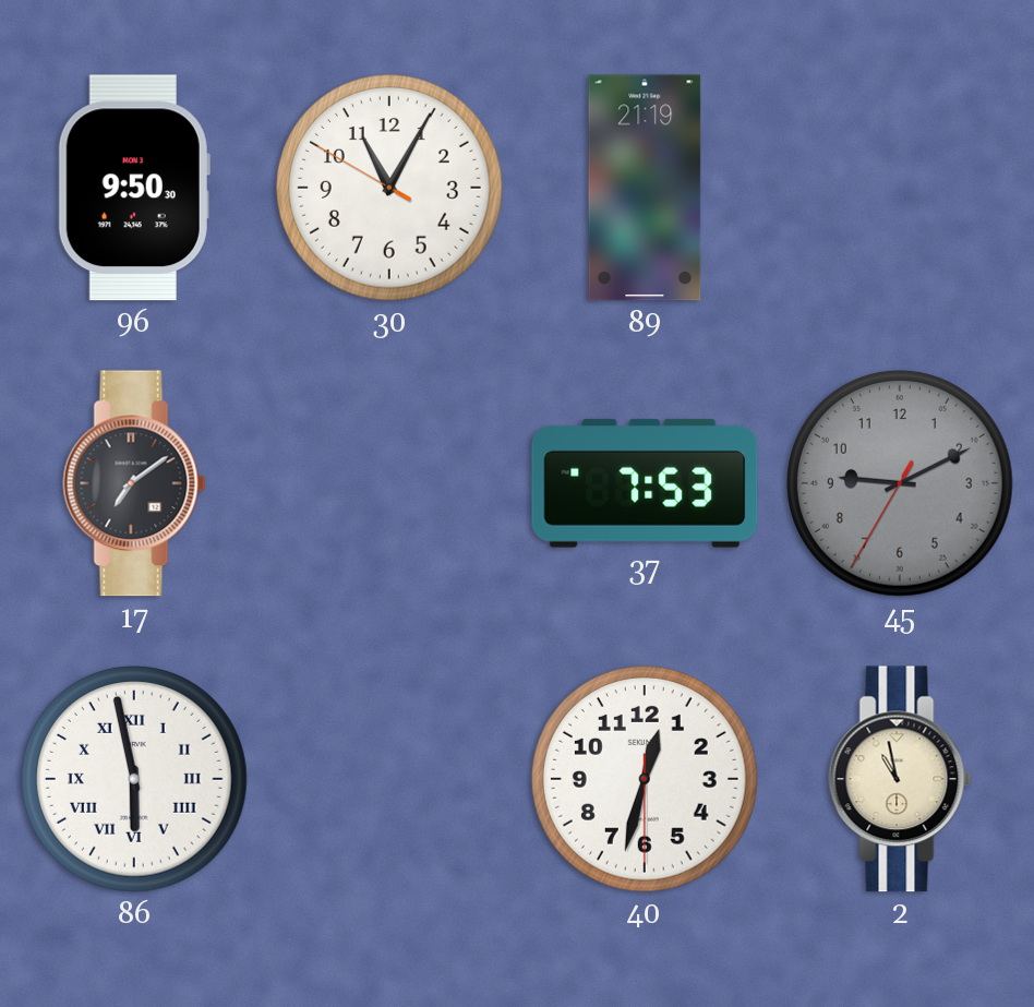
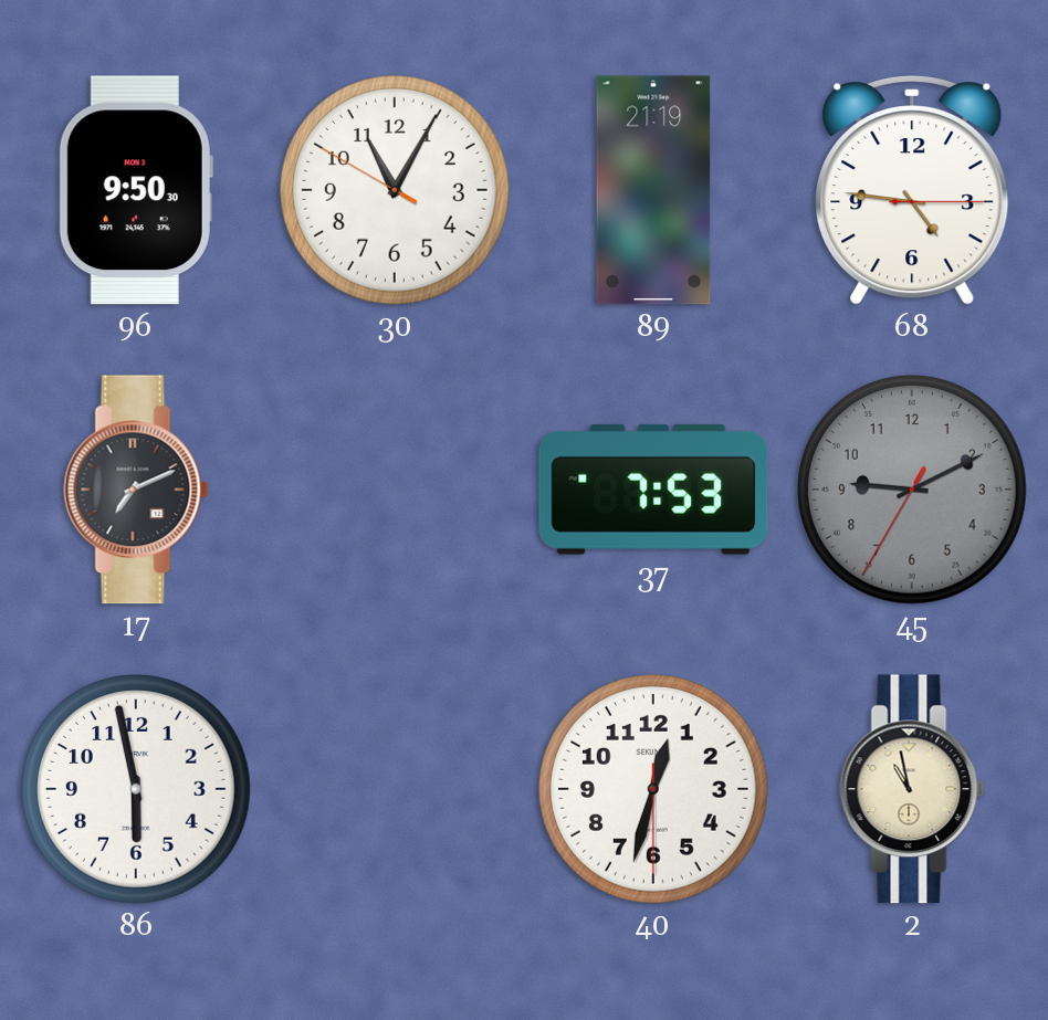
68: none -> 4:46
17: 7:09 -> 7:11
86 numerals: Roman -> Arabic
